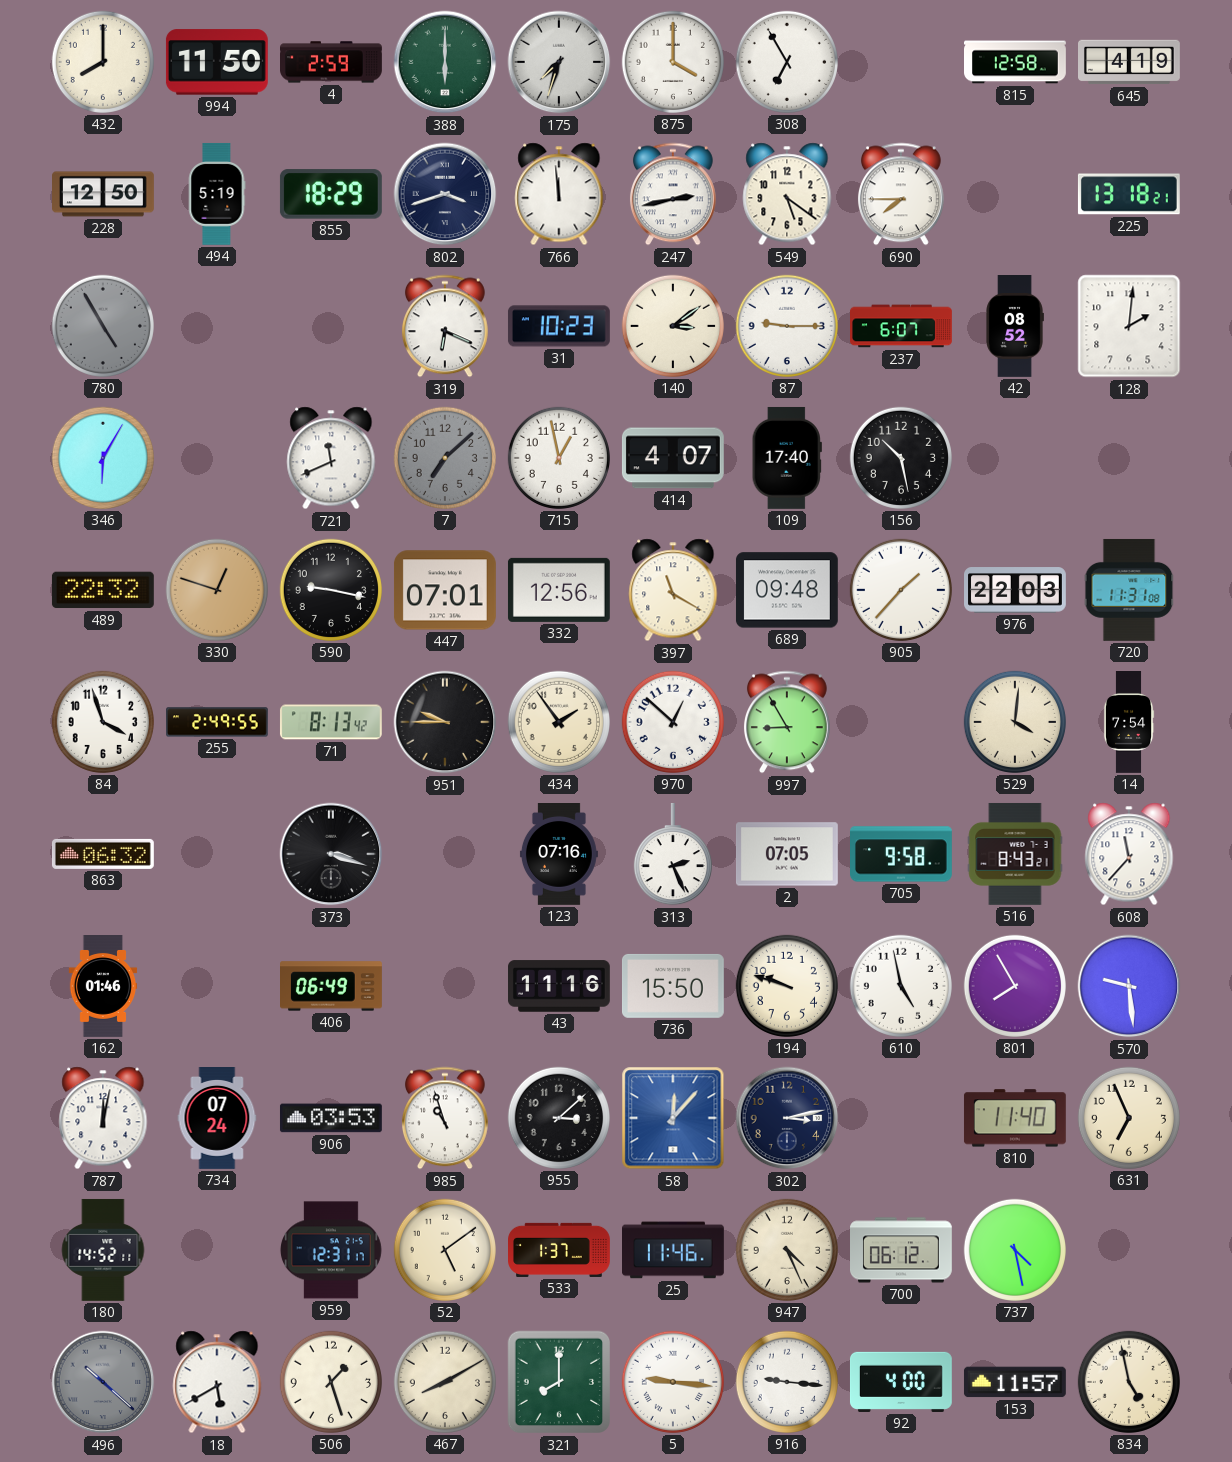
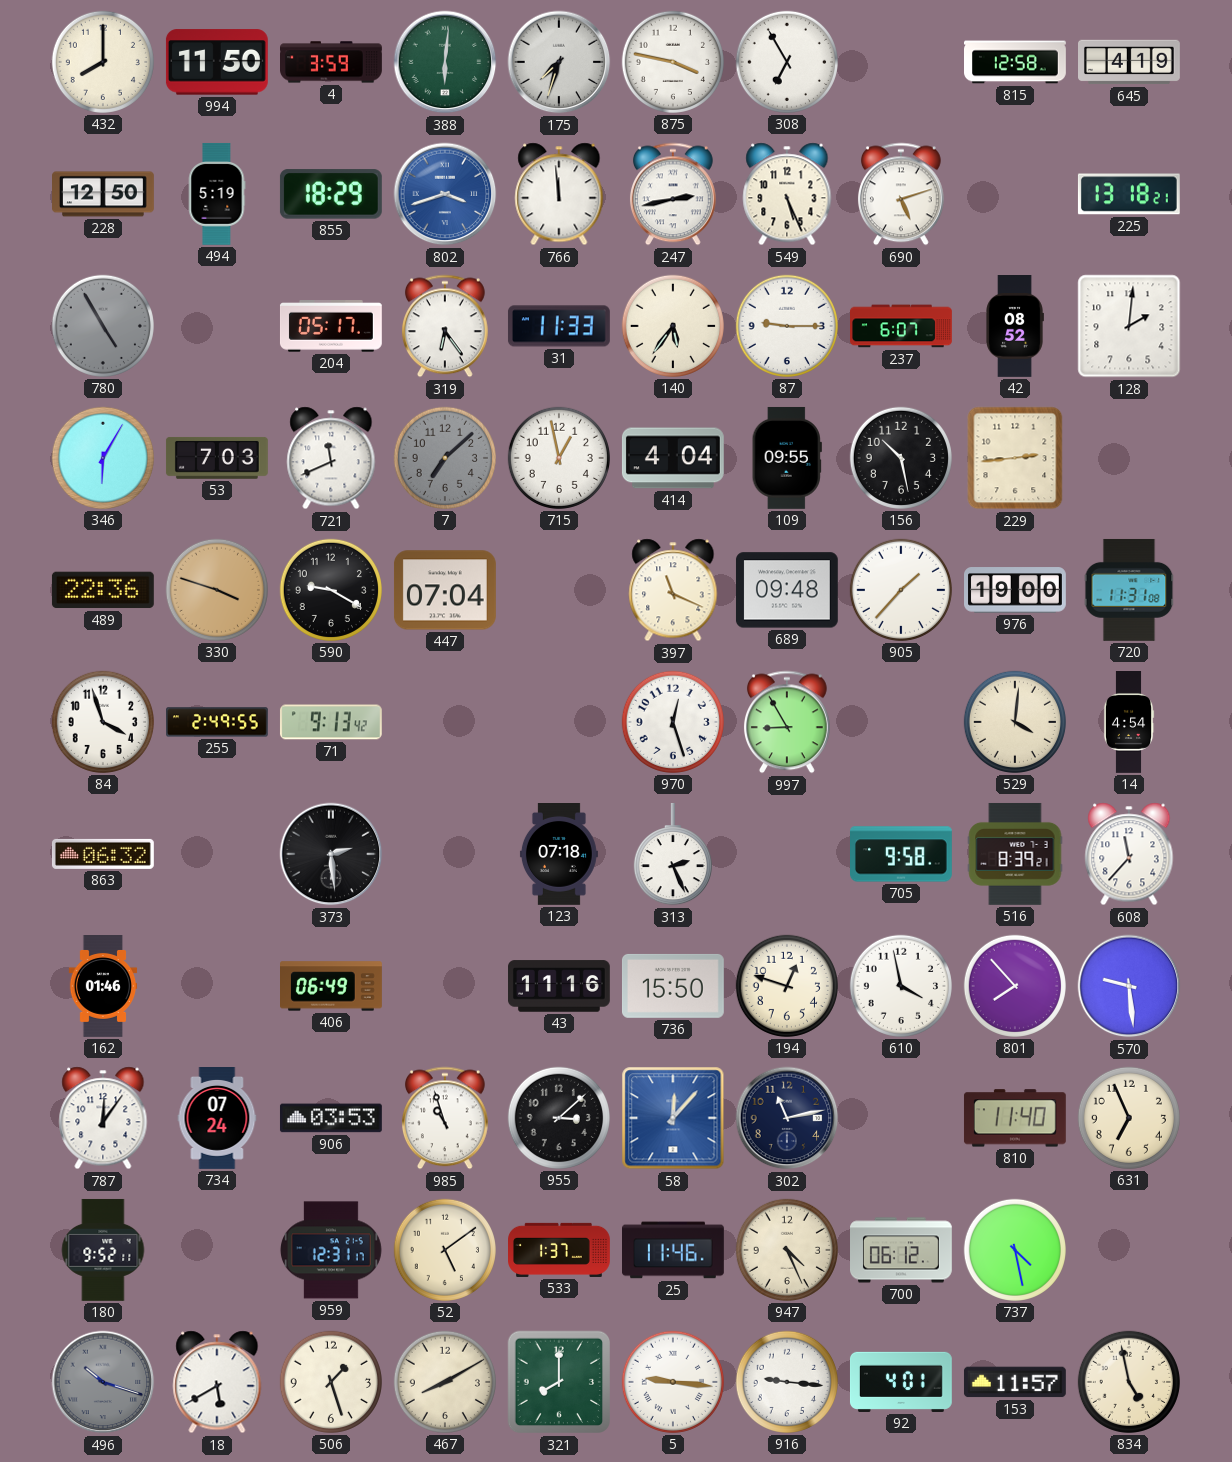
4: 2:59 -> 3:59
388: 6:00 -> 6:01
875: 4:00 -> 3:47
802 dial: navy -> blue
549: 5:21 -> 5:26
690: 7:45 -> 5:12
204: none -> 05:17
319: 6:19 -> 6:24
31: 10:23 -> 11:33
140: 3:09 -> 5:36
53: none -> 7:03
414: 4:07 -> 4:04
109: 17:40 -> 09:55
229: none -> 2:44
489: 22:32 -> 22:36
330: 12:48 -> 3:48
590: 9:17 -> 9:20
447: 07:01 -> 07:04
332: 12:56 -> none
397: 11:20 -> 11:19
976: 22:03 -> 19:00
71: 8:13 -> 9:13
951: 9:45 -> none
434: 1:54 -> none
970: 12:52 -> 12:27
14: 7:54 -> 4:54
373: 3:18 -> 2:29
123: 07:16 -> 07:18
2: 07:05 -> none
516: 8:43 -> 8:39
194: 9:48 -> 12:48
610: 4:58 -> 3:58
801: 7:55 -> 7:53
787: 12:02 -> 12:06
302: 3:13 -> 11:13
180: 14:52 -> 9:52
496: 10:22 -> 10:18
92: 4:00 -> 4:01
